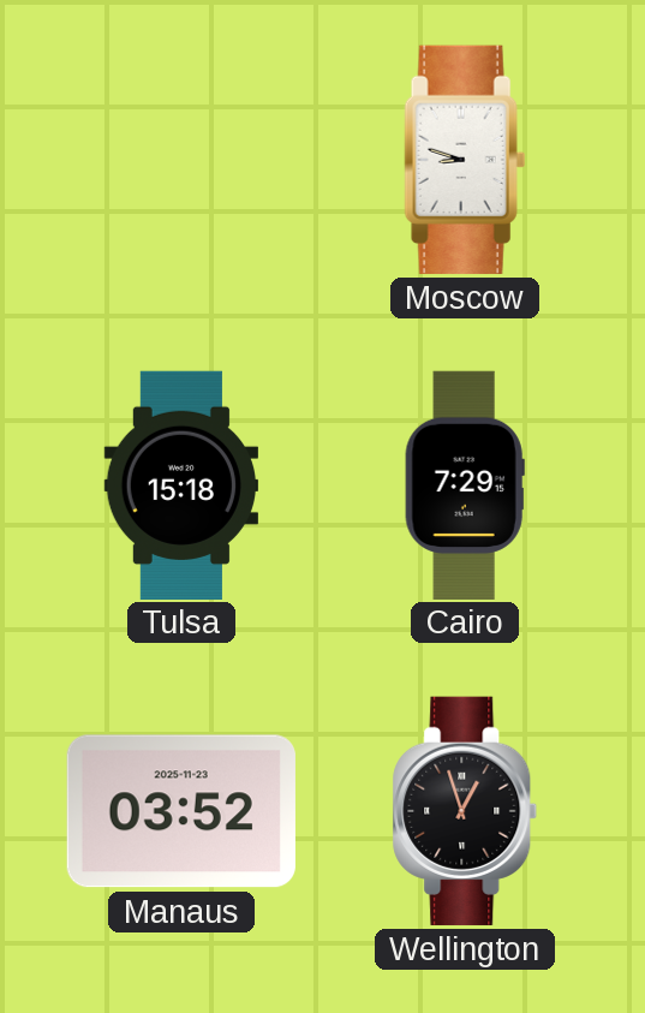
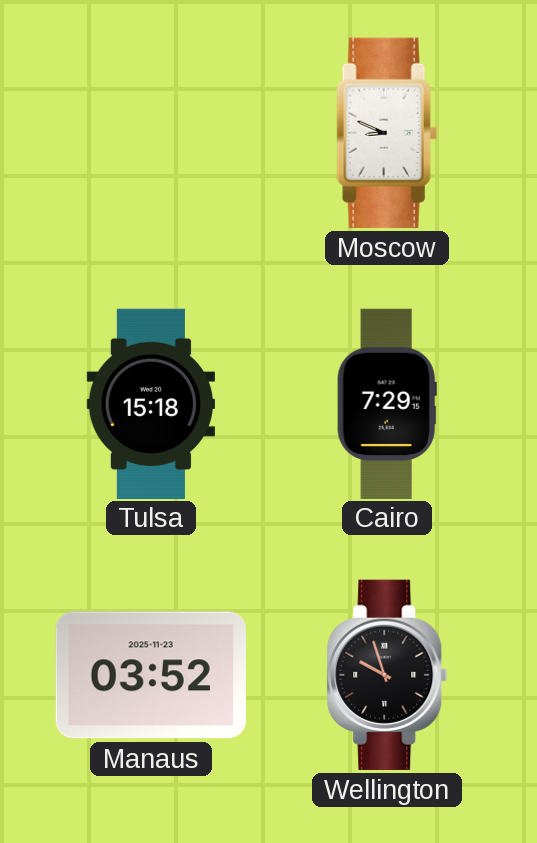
Moscow: 8:48 -> 8:49
Wellington: 12:57 -> 9:57
